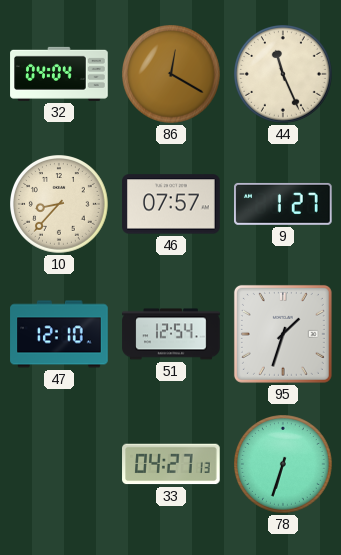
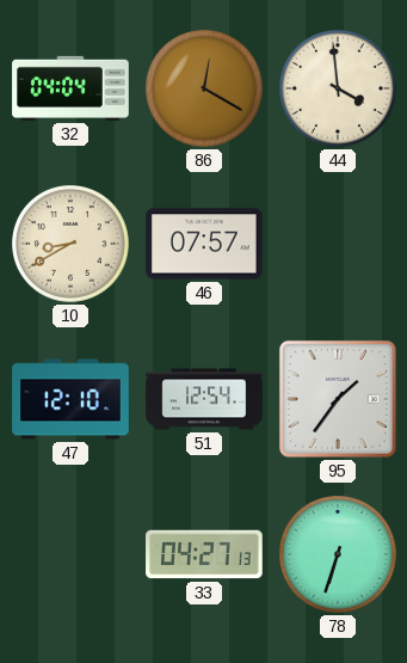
44: 11:26 -> 3:59
10: 8:37 -> 8:40
9: 1:27 -> none
95: 1:33 -> 1:36
